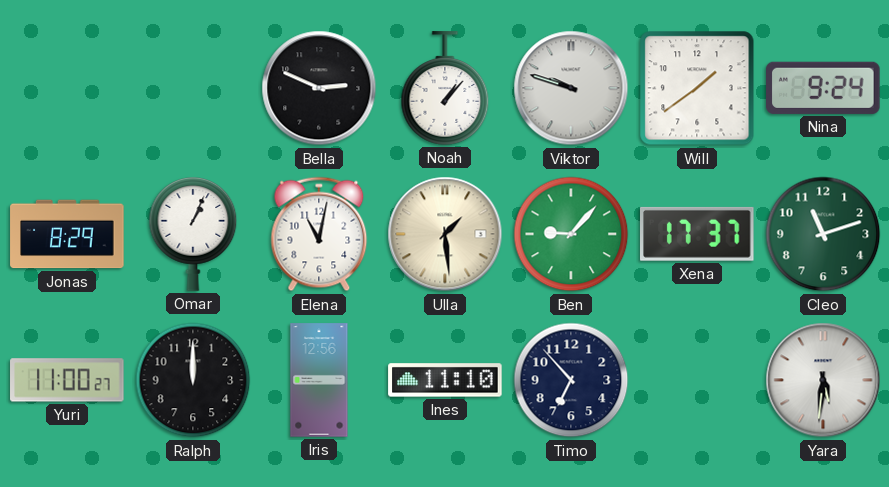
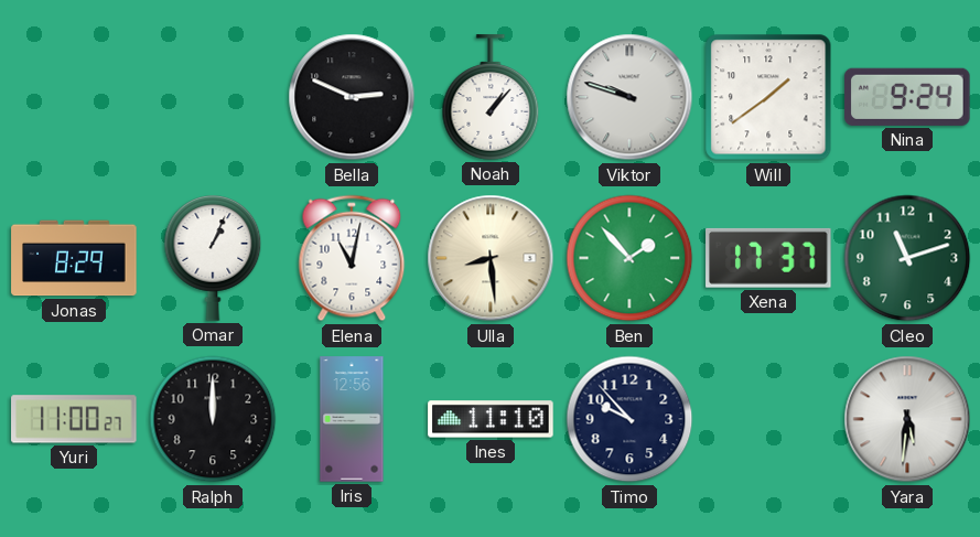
Ulla: 1:29 -> 8:29
Ben: 9:07 -> 1:53
Timo: 6:53 -> 9:53
